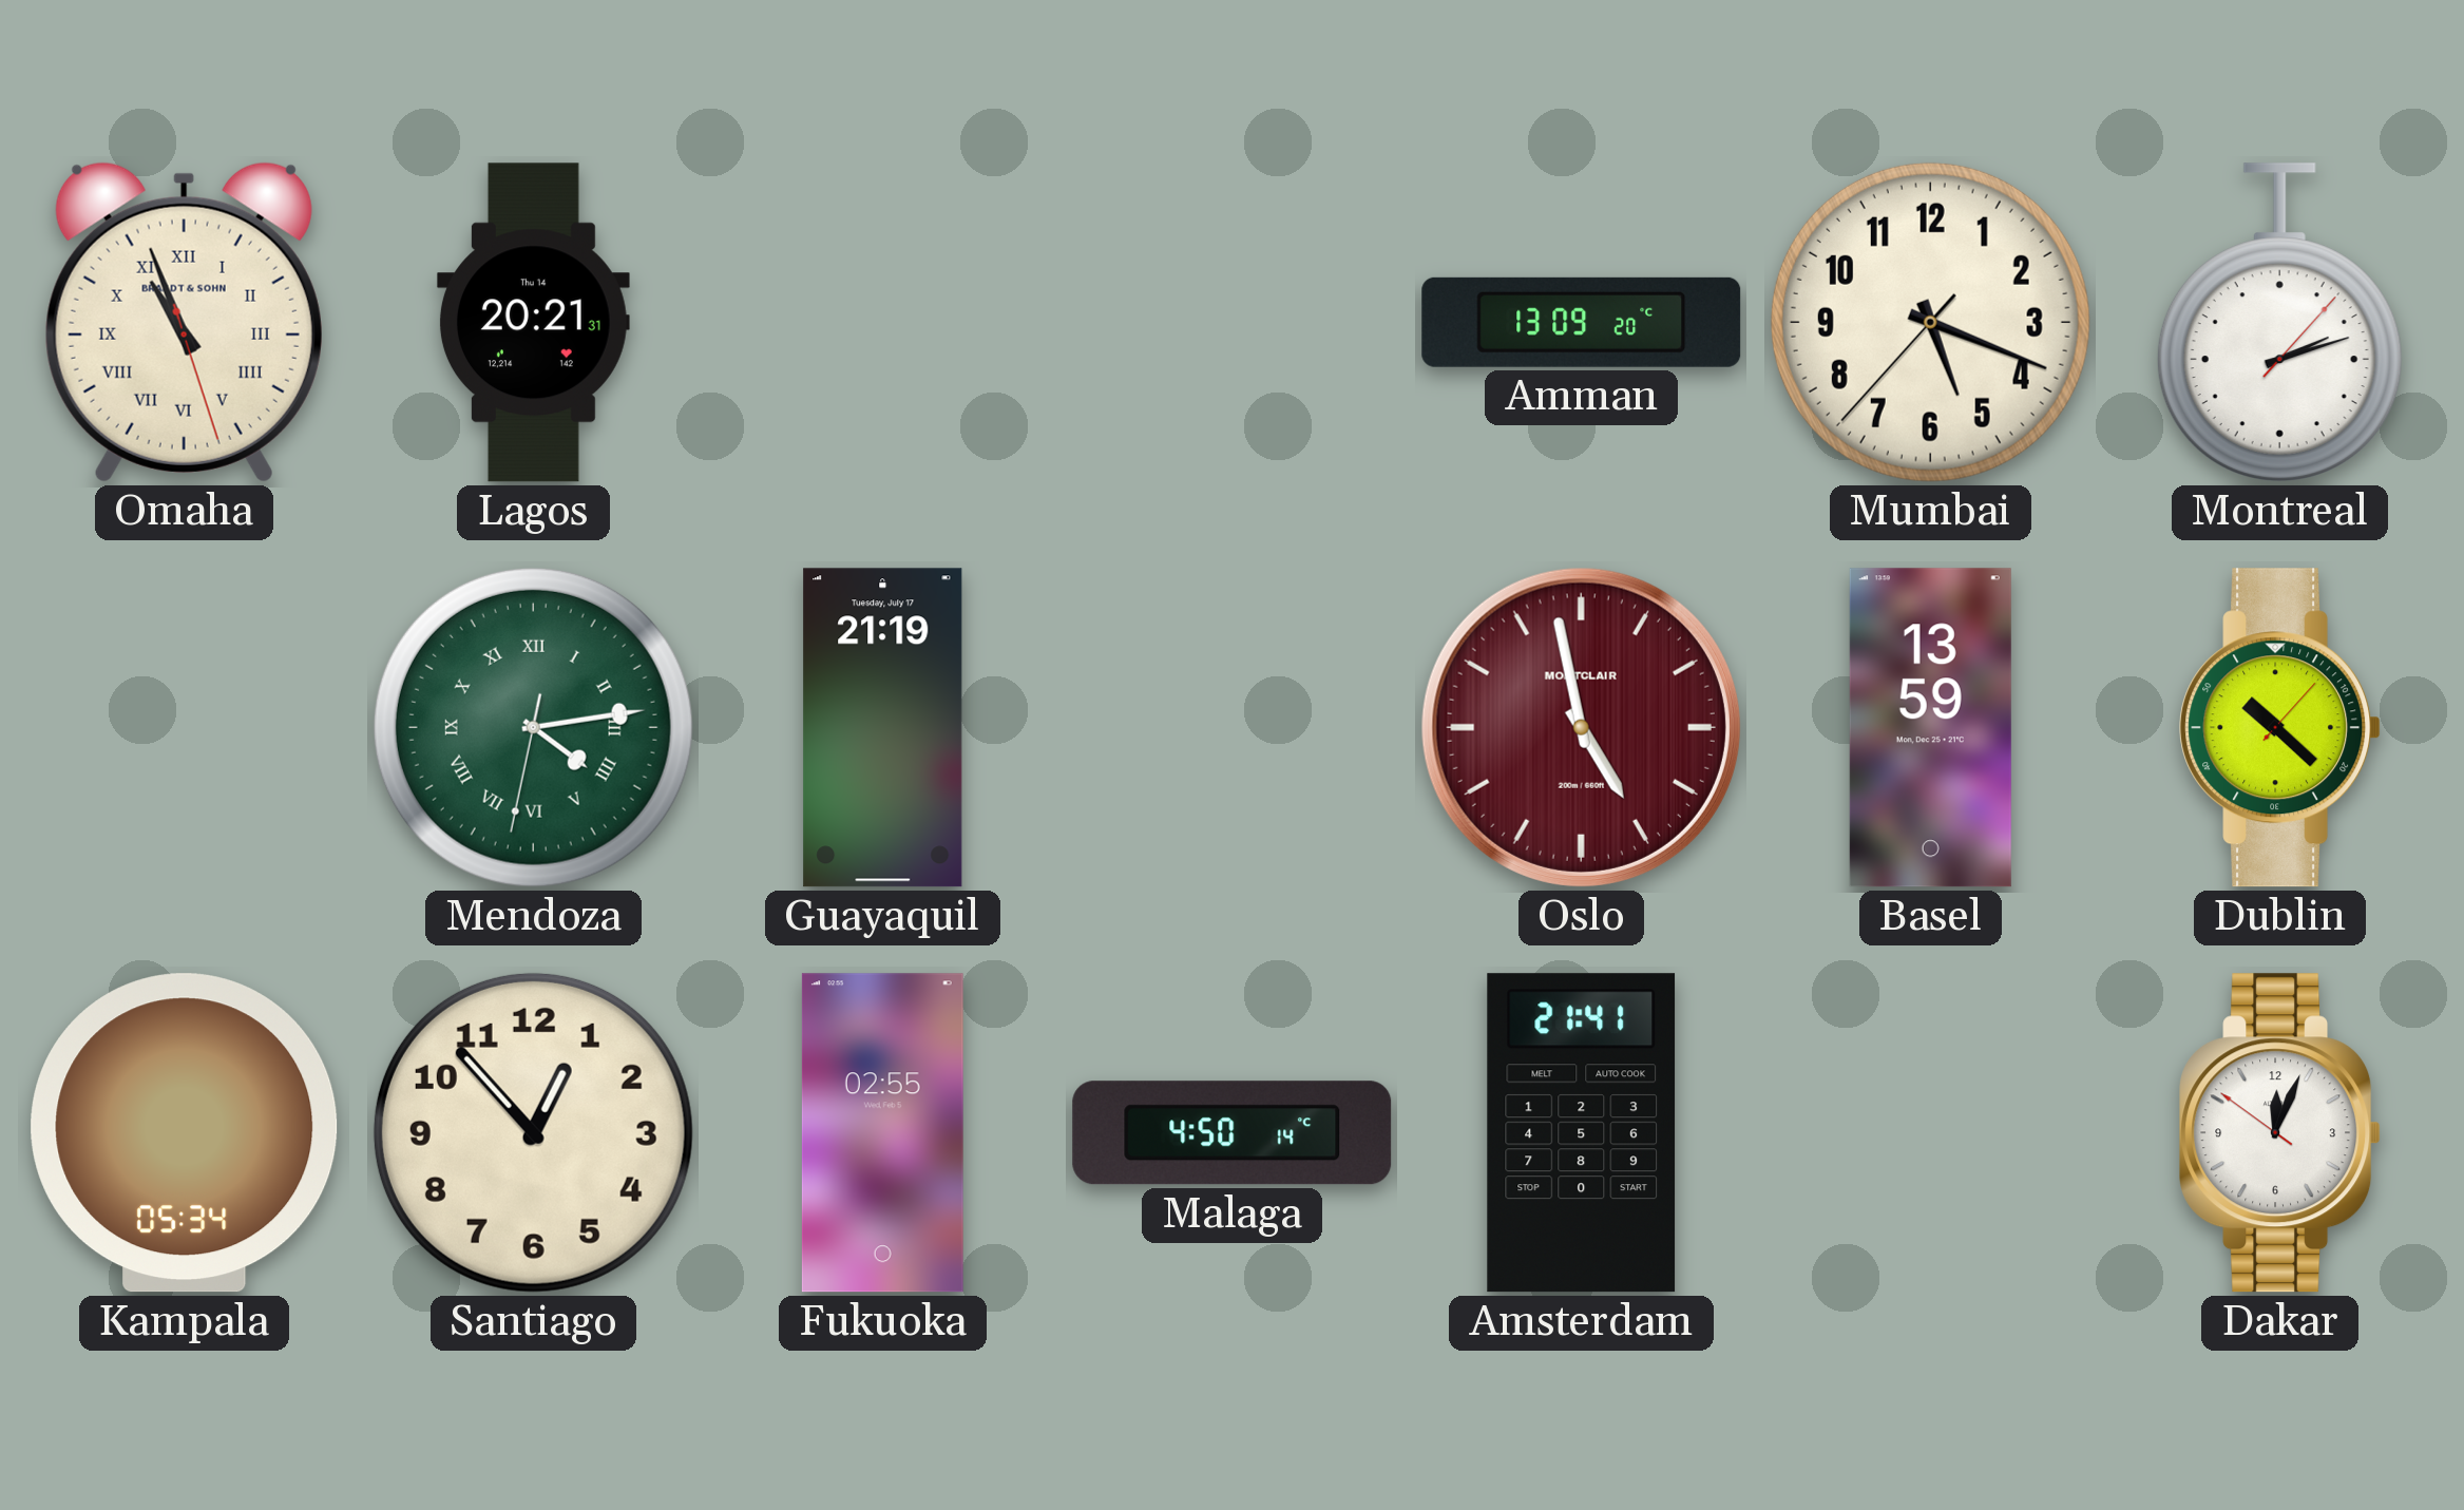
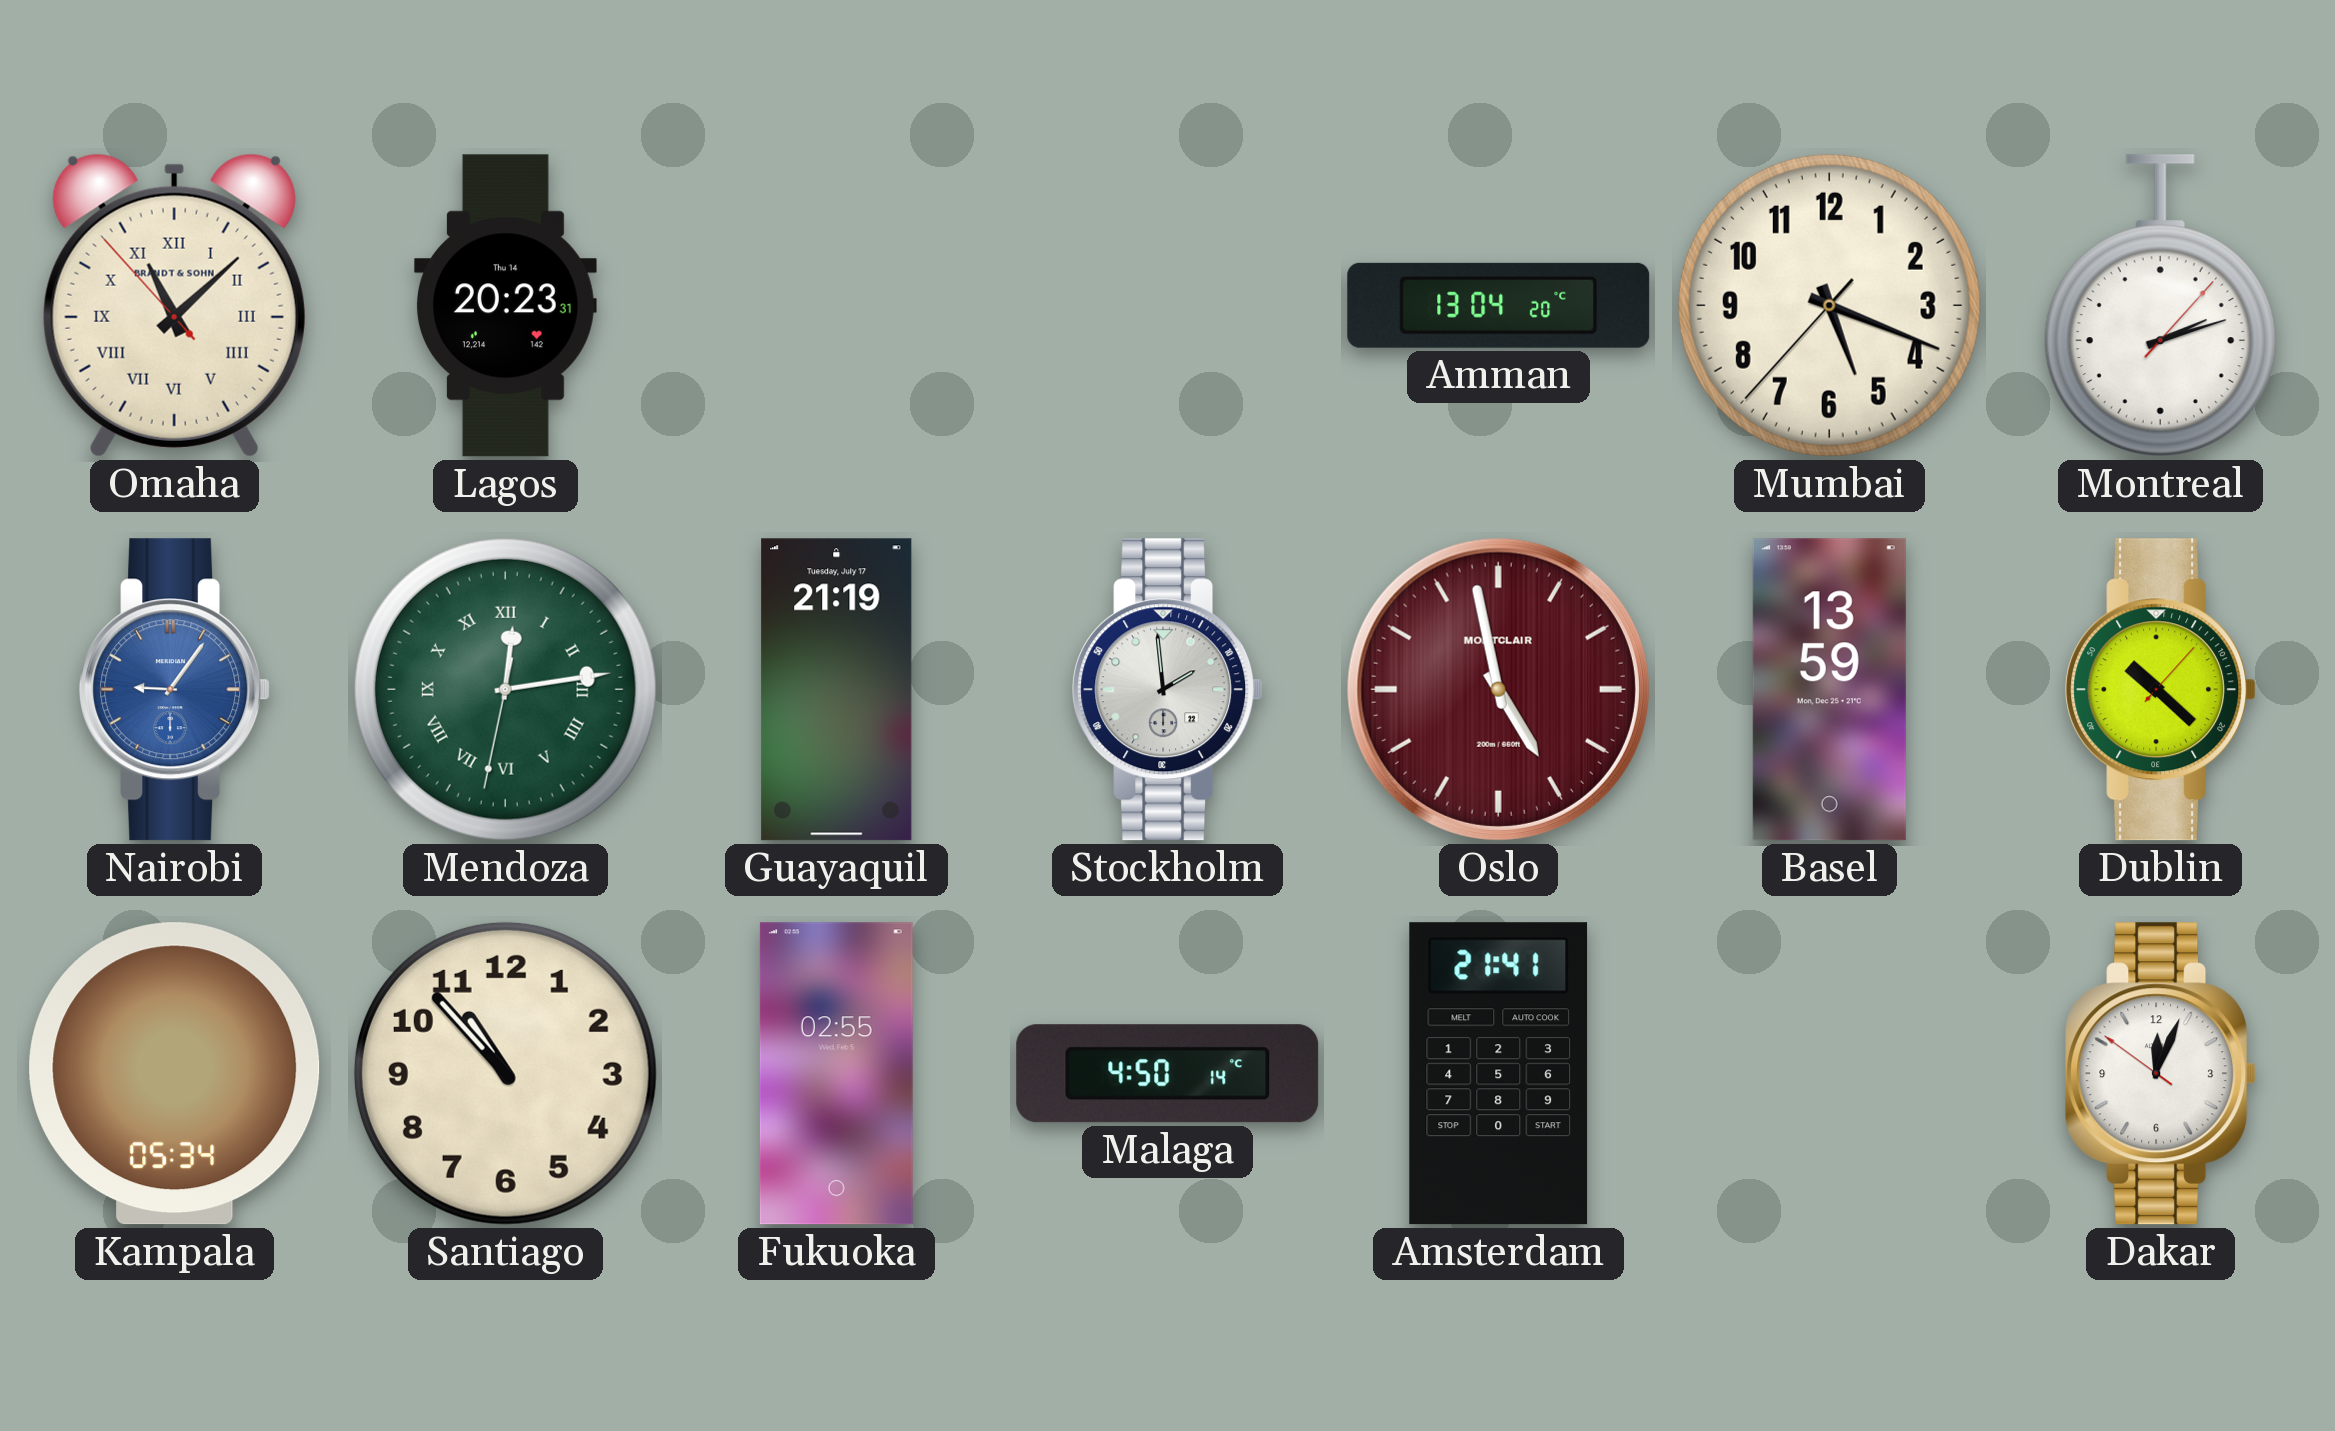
Omaha: 10:56 -> 11:07
Lagos: 20:21 -> 20:23
Amman: 13:09 -> 13:04
Nairobi: none -> 9:06
Mendoza: 4:13 -> 12:13
Stockholm: none -> 1:59
Santiago: 12:53 -> 10:53
